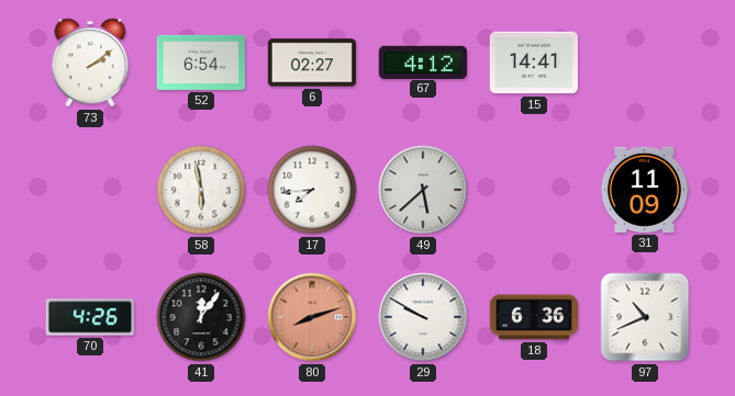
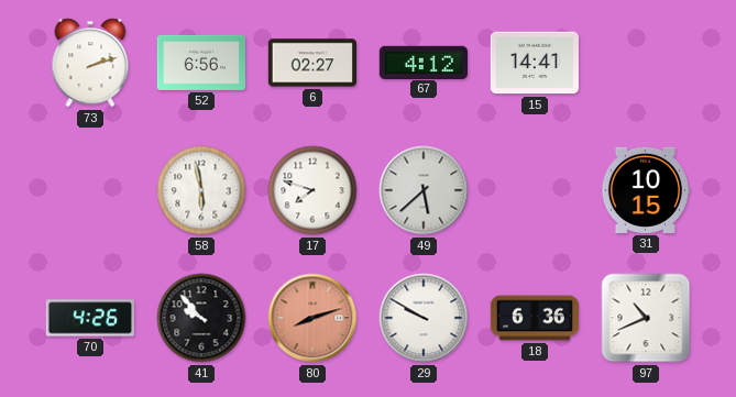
73: 2:09 -> 2:12
52: 6:54 -> 6:56
17: 7:44 -> 7:48
31: 11:09 -> 10:15
41: 12:06 -> 9:53
